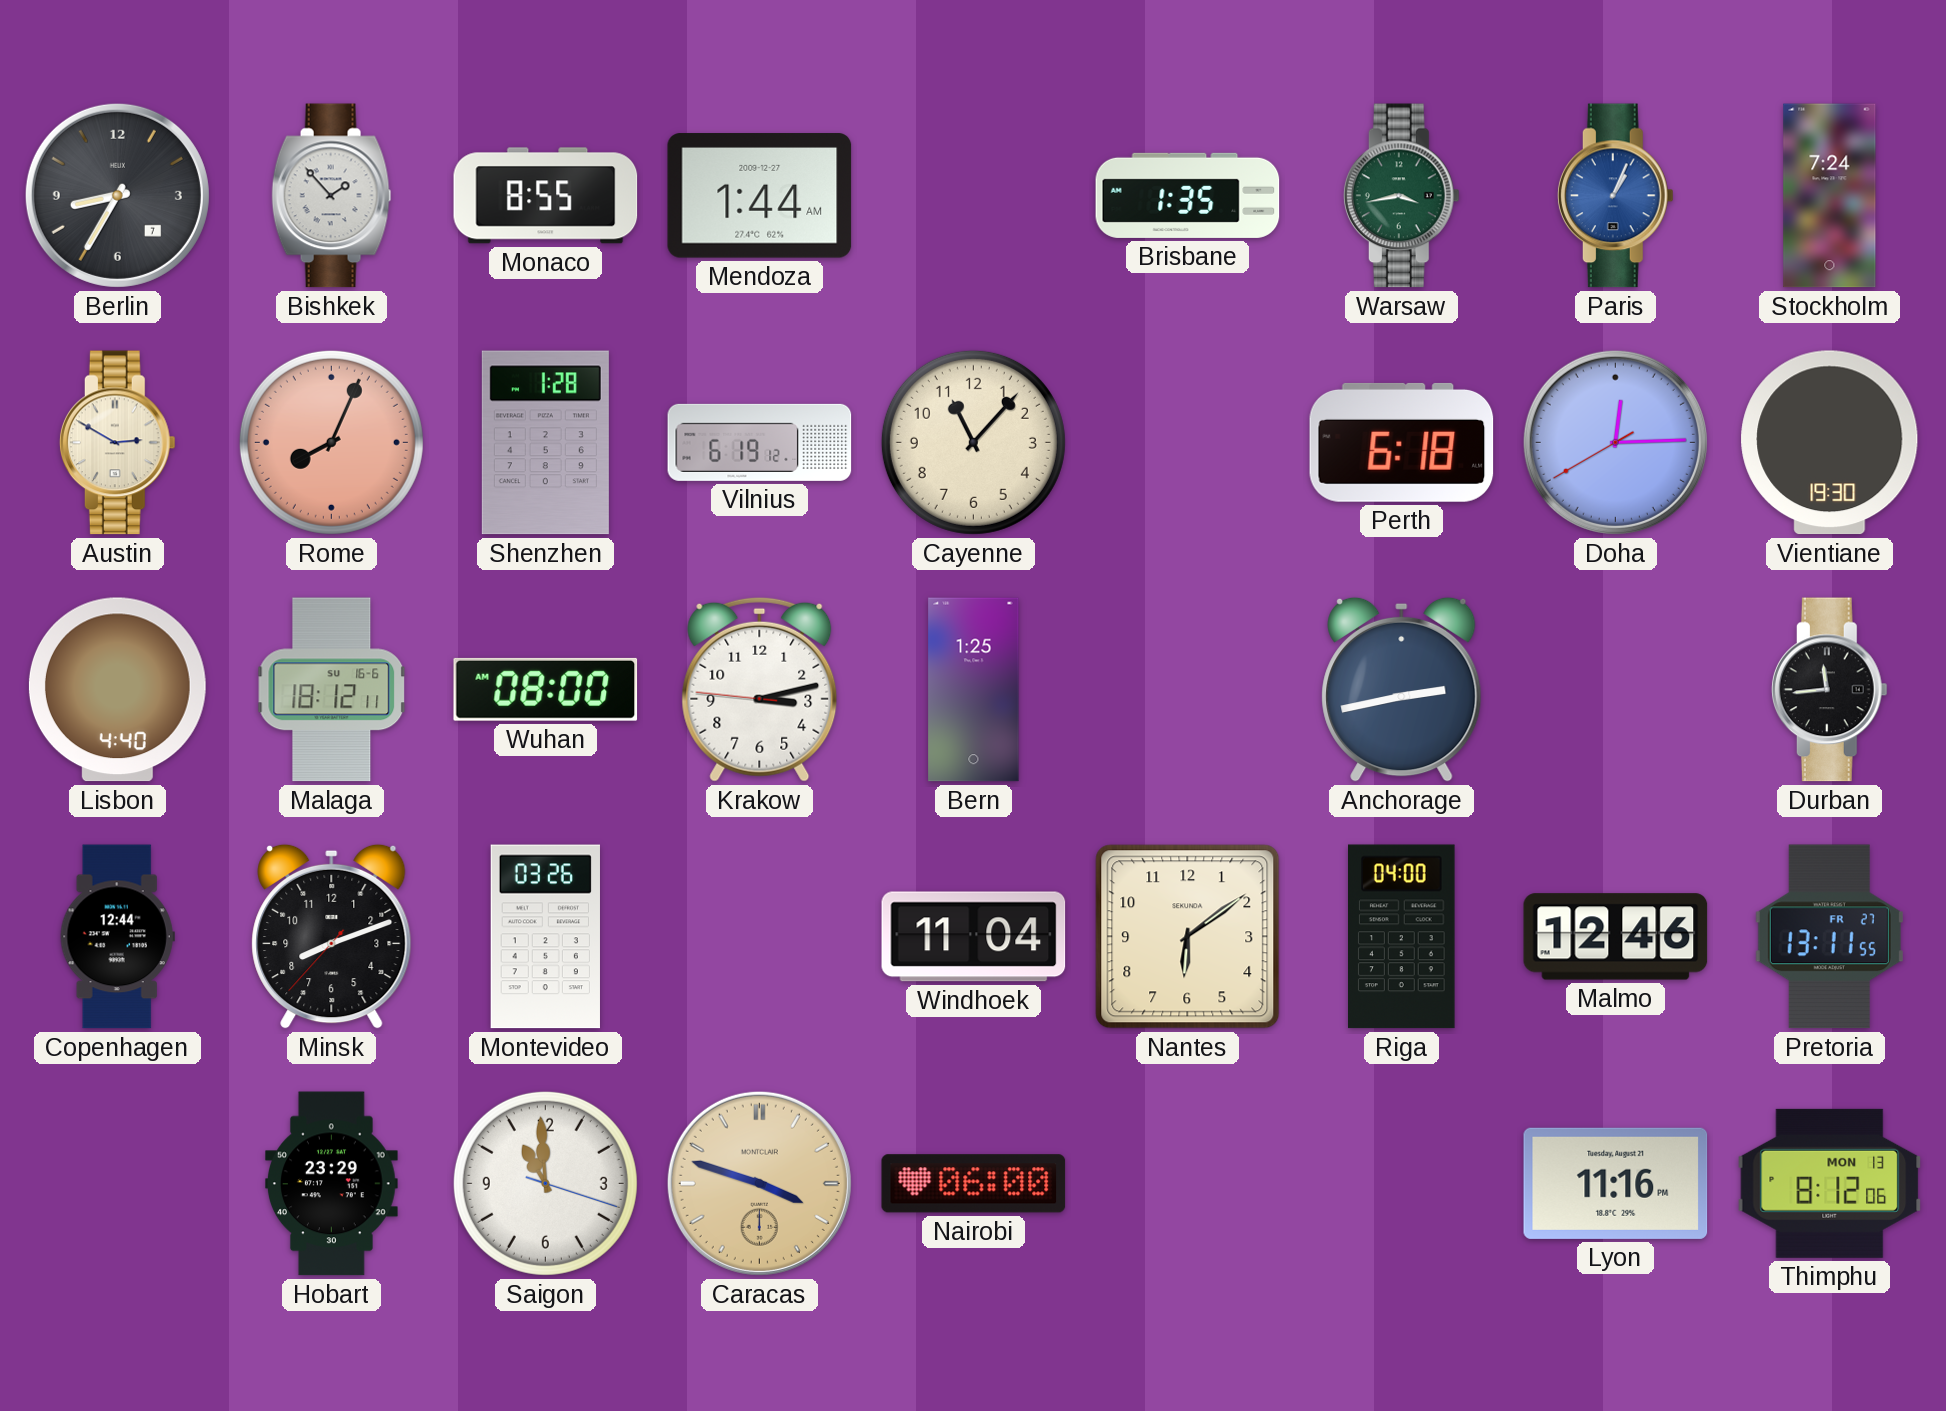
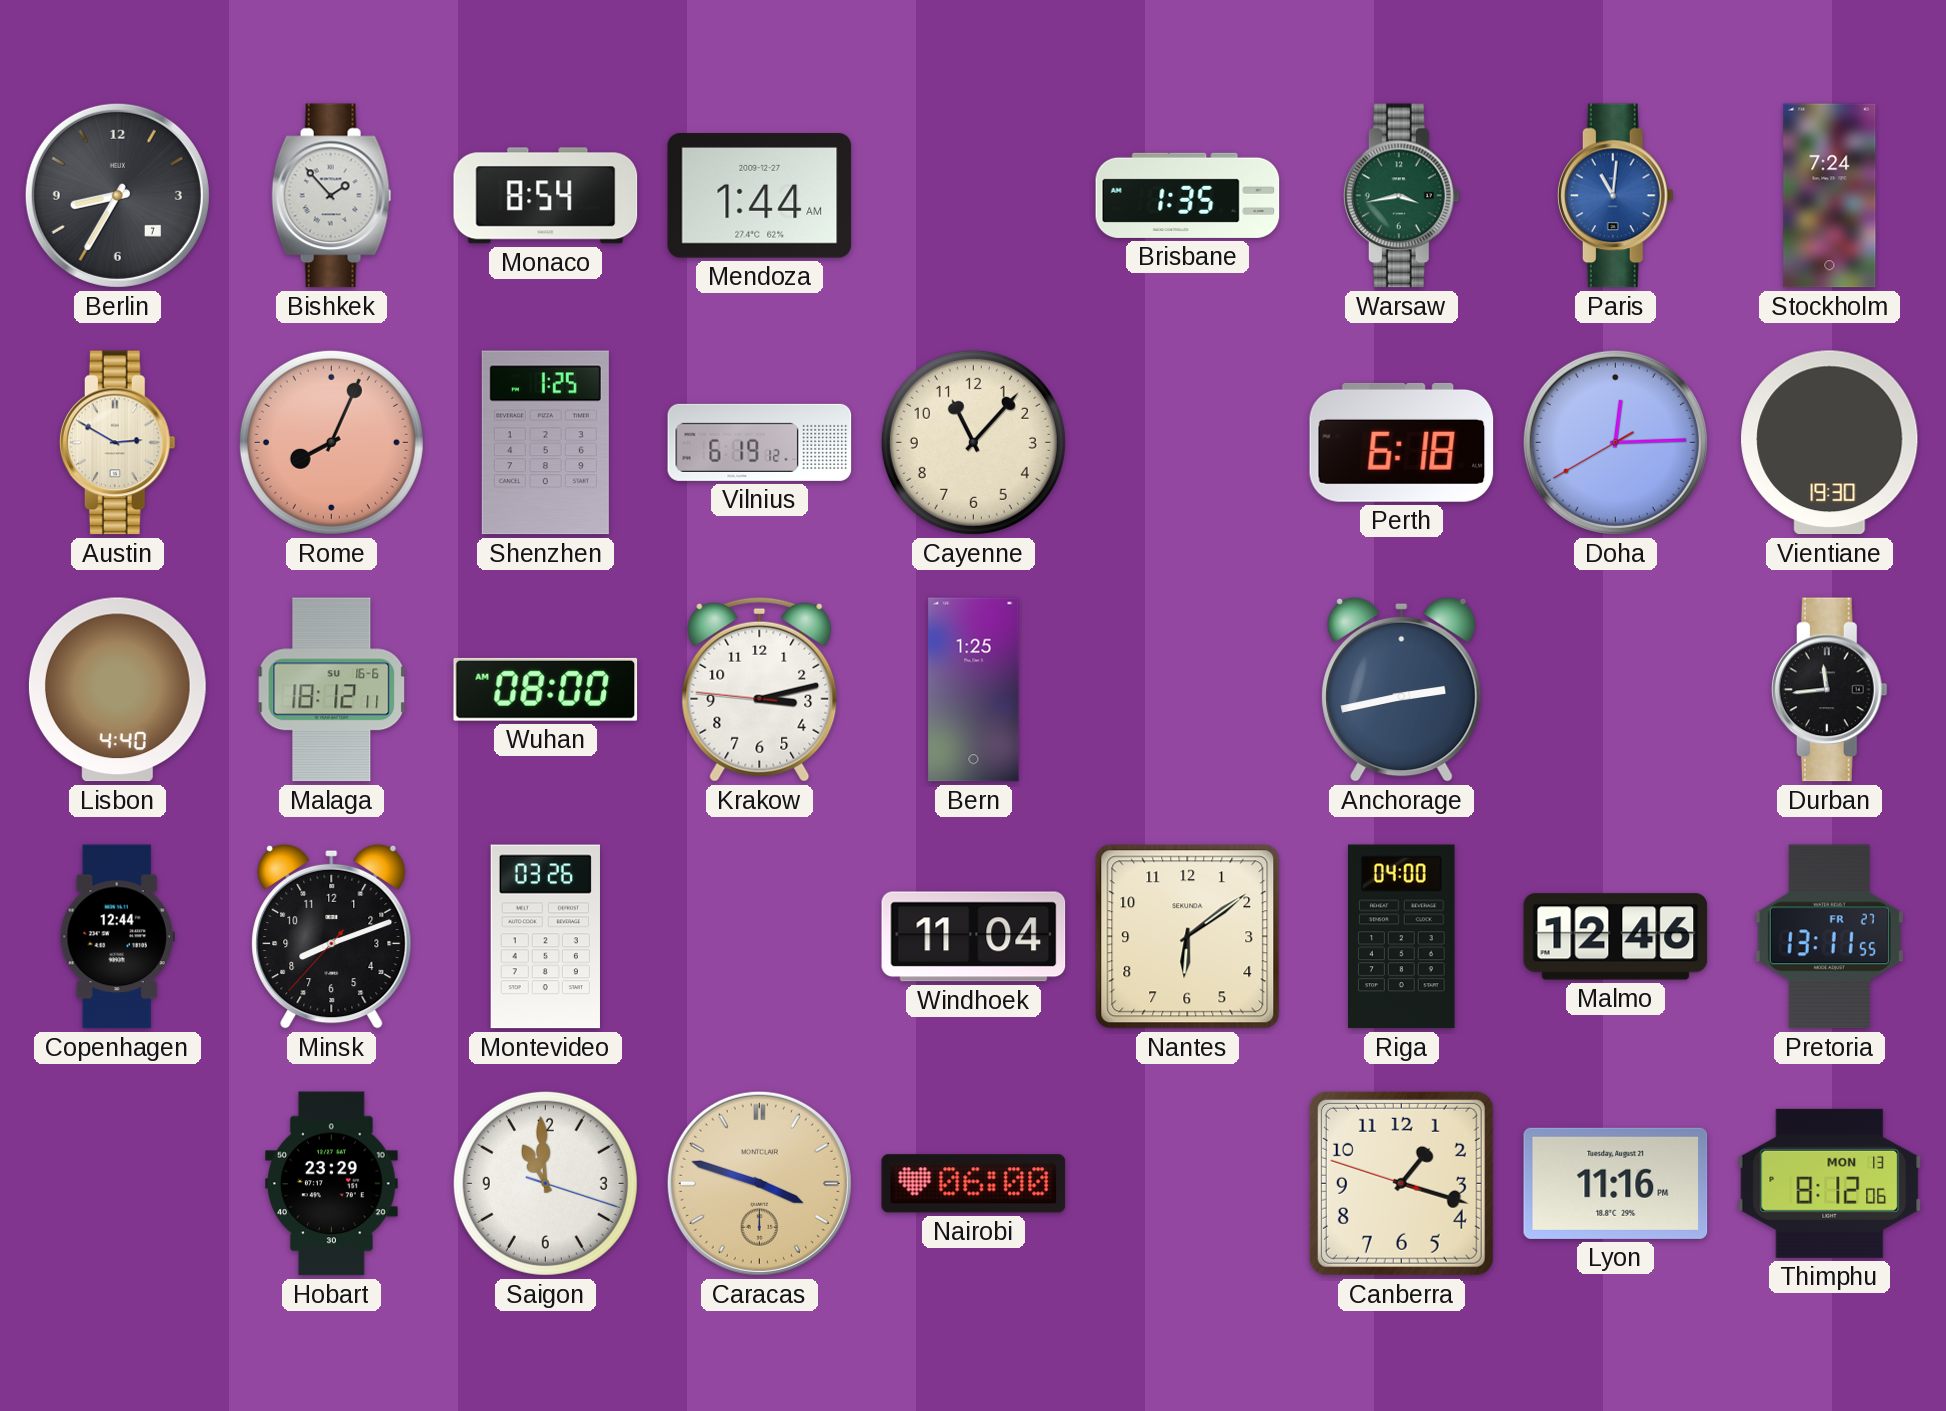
Monaco: 8:55 -> 8:54
Paris: 1:04 -> 11:01
Shenzhen: 1:28 -> 1:25
Canberra: none -> 1:17
